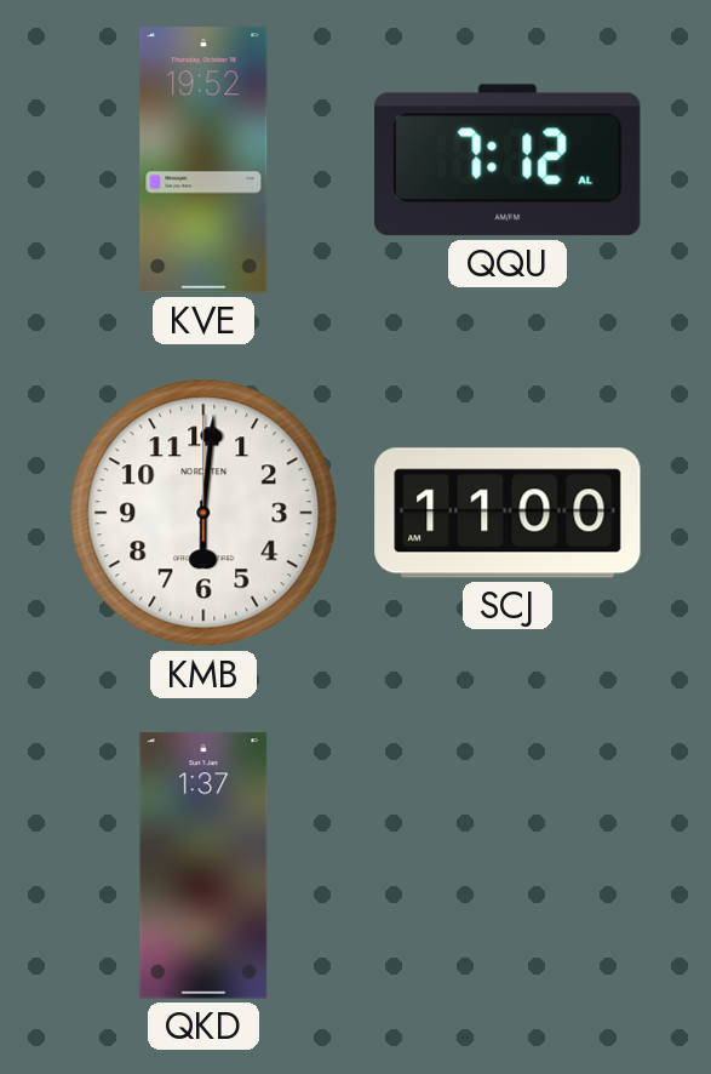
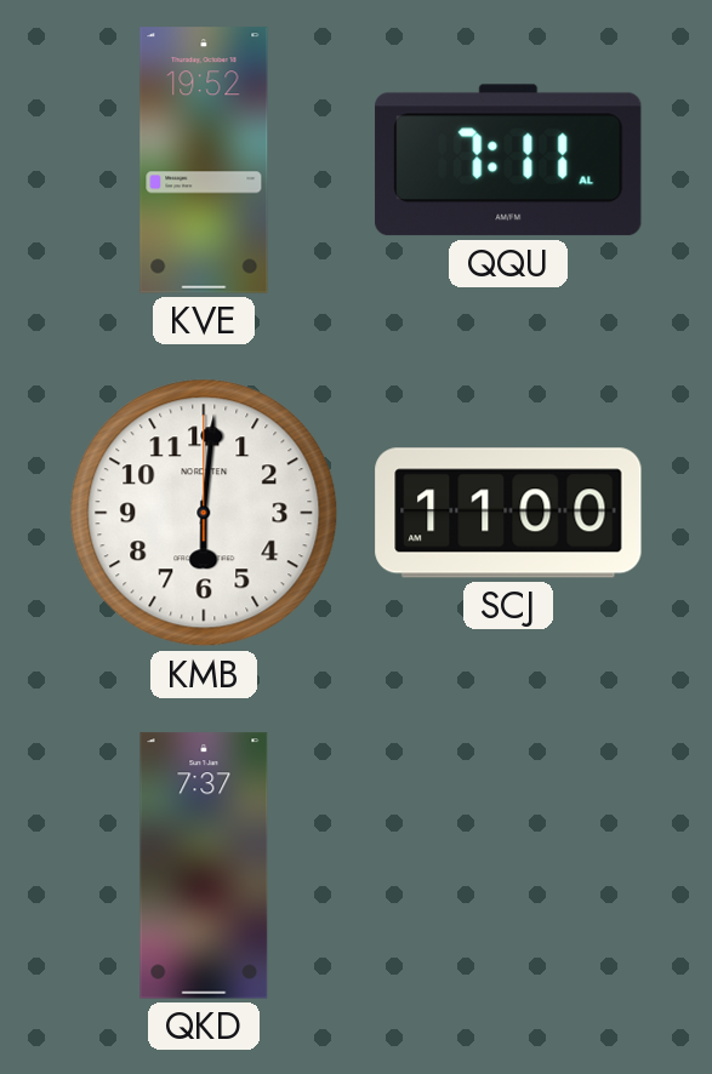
QQU: 7:12 -> 7:11
QKD: 1:37 -> 7:37
